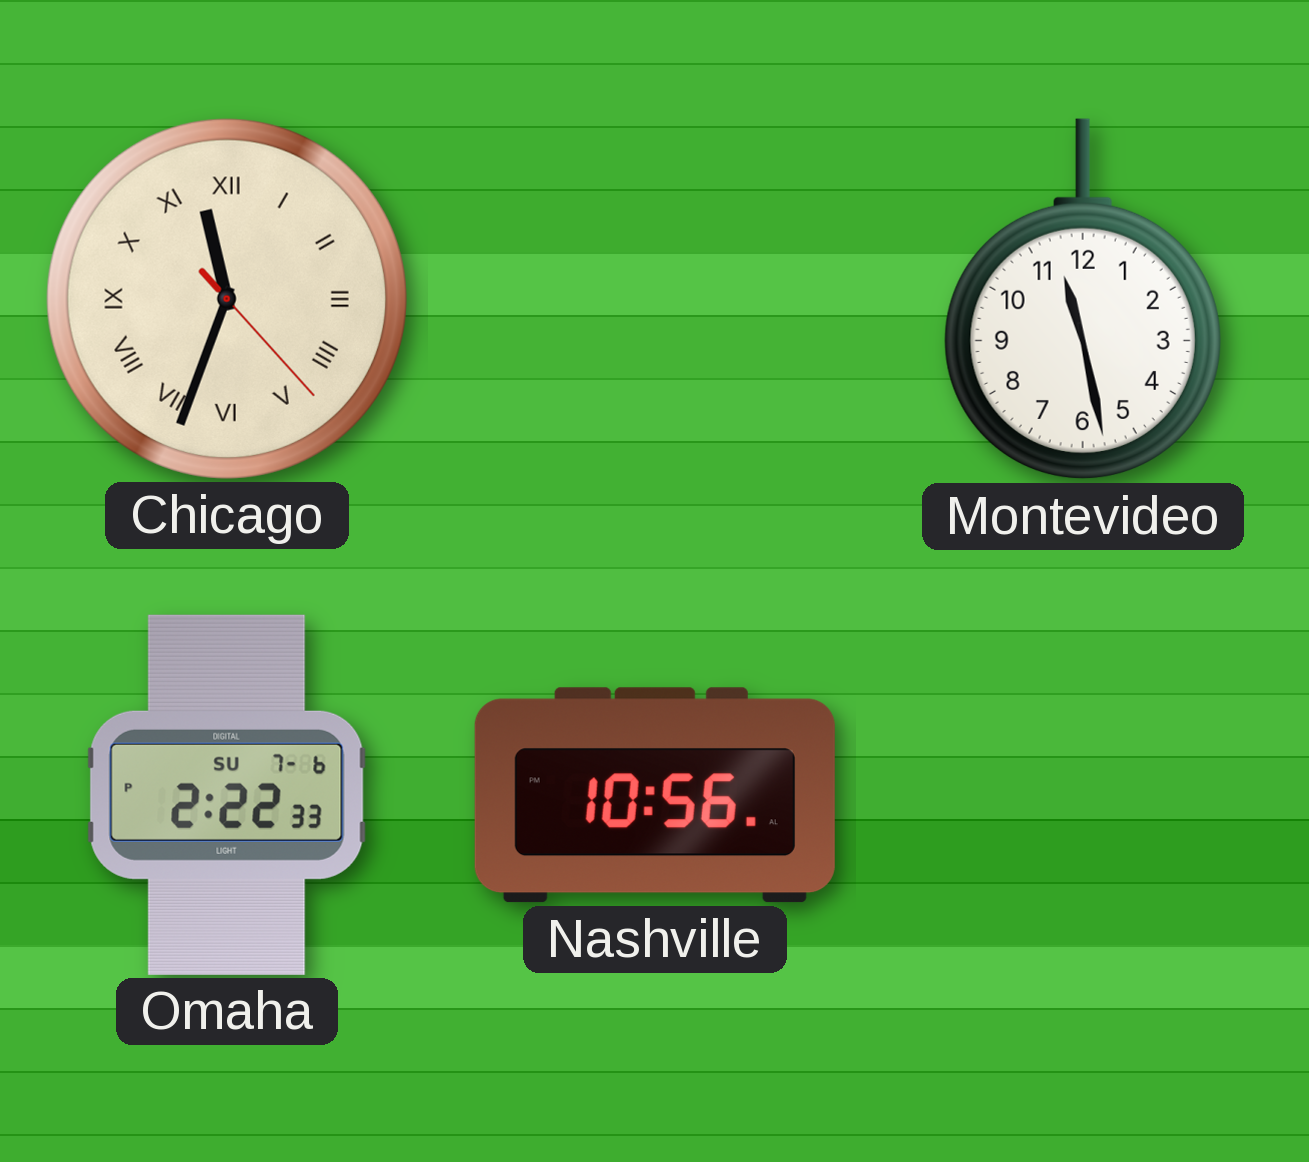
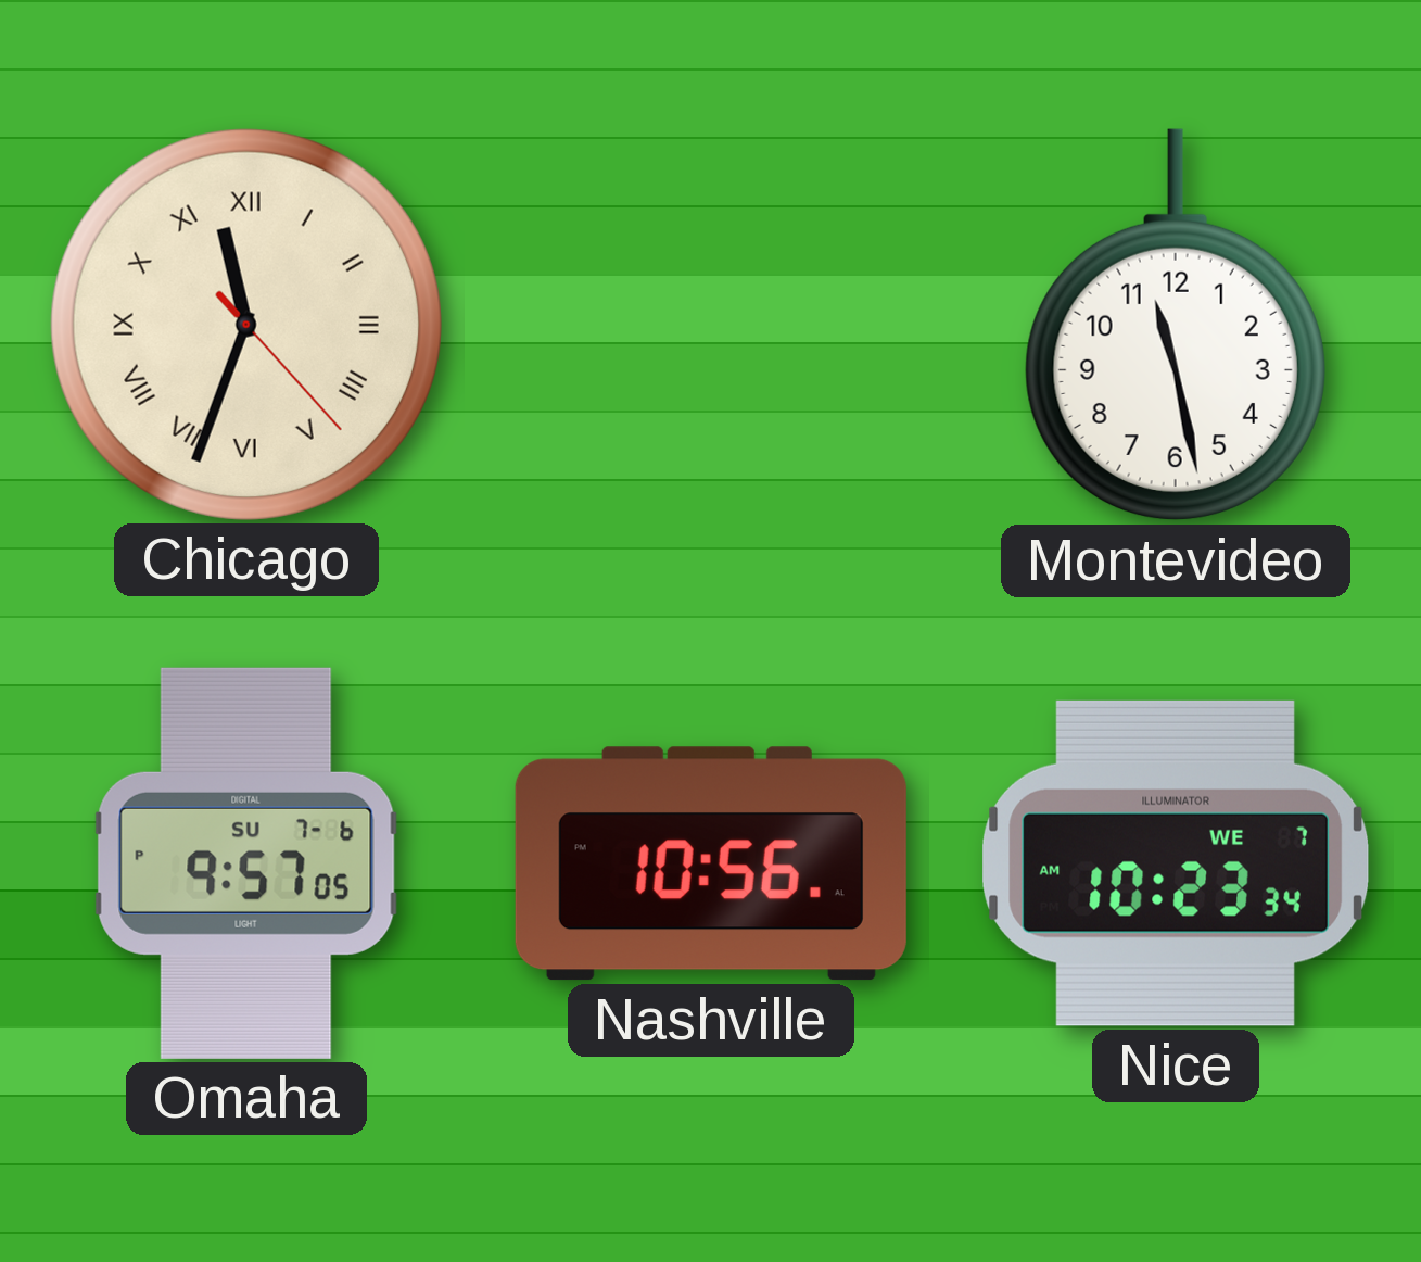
Omaha: 2:22 -> 9:57
Nice: none -> 10:23
